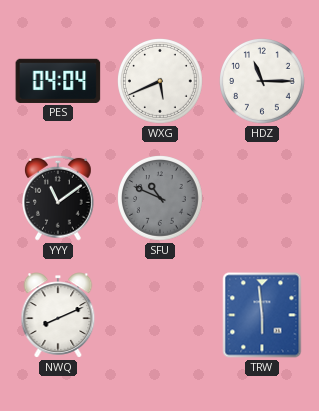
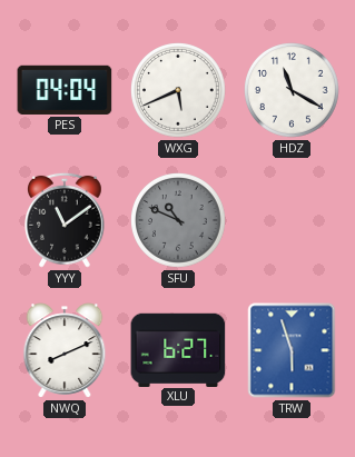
HDZ: 11:15 -> 11:20
XLU: none -> 6:27
TRW: 5:59 -> 5:57
